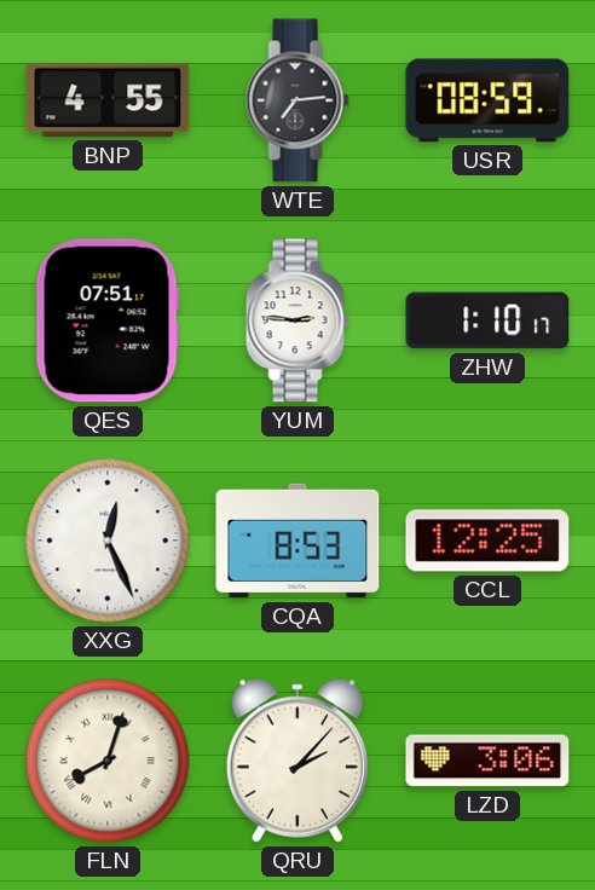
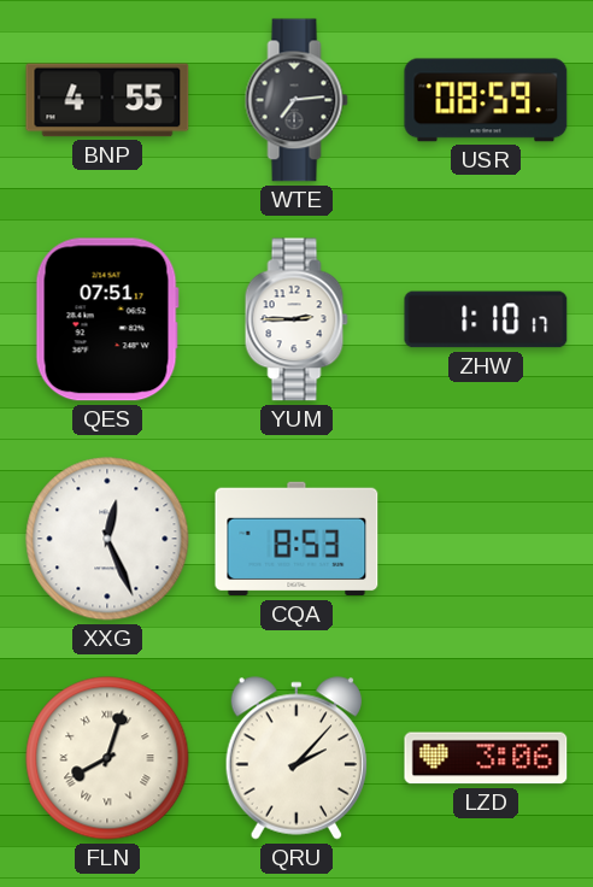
YUM: 2:46 -> 2:45
CCL: 12:25 -> none
